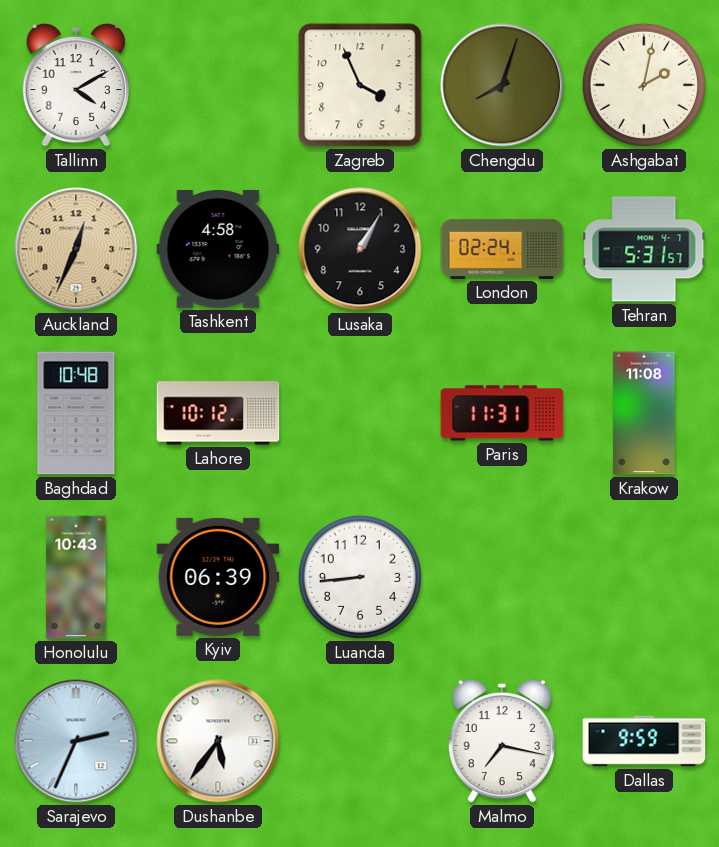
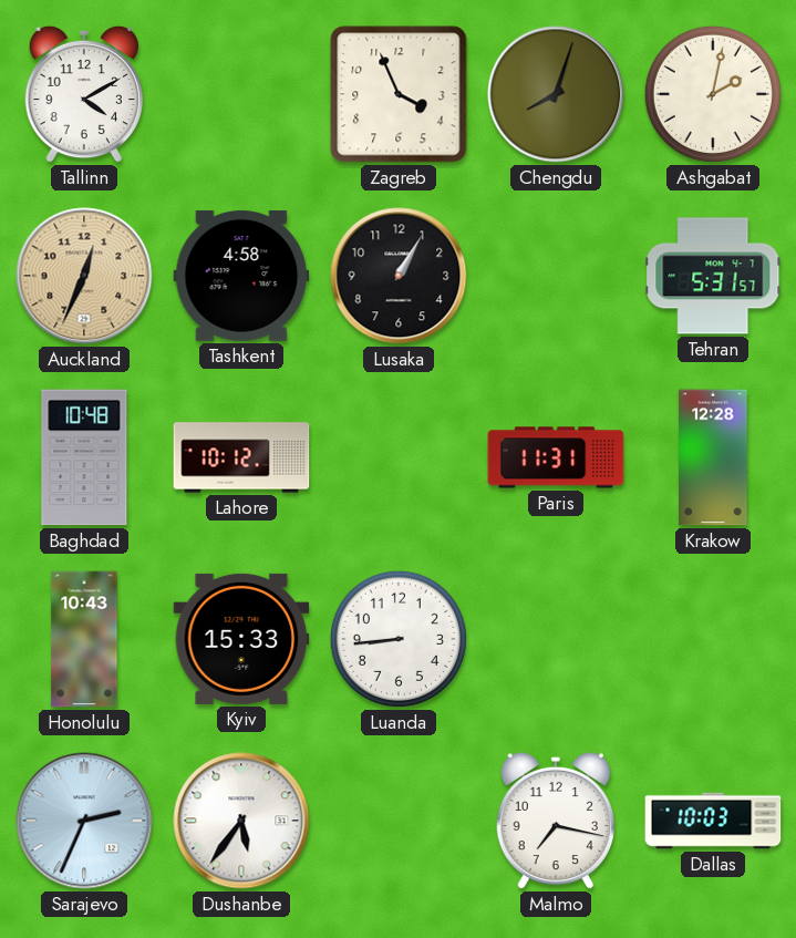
London: 02:24 -> none
Krakow: 11:08 -> 12:28
Kyiv: 06:39 -> 15:33
Dallas: 9:59 -> 10:03
